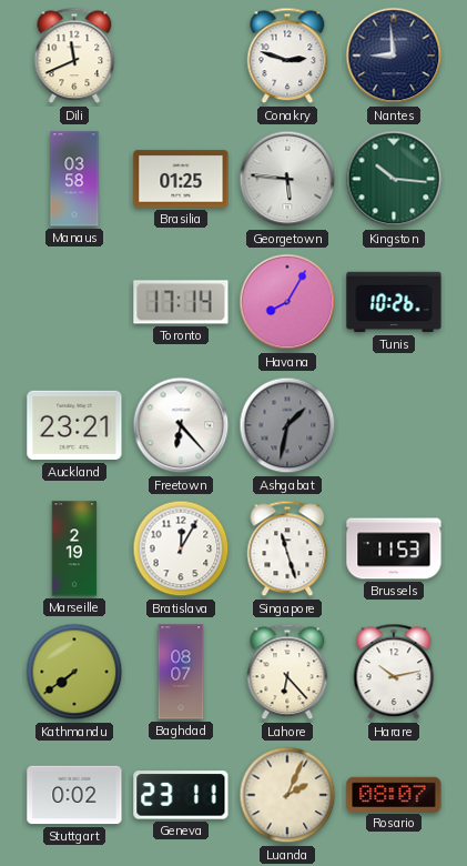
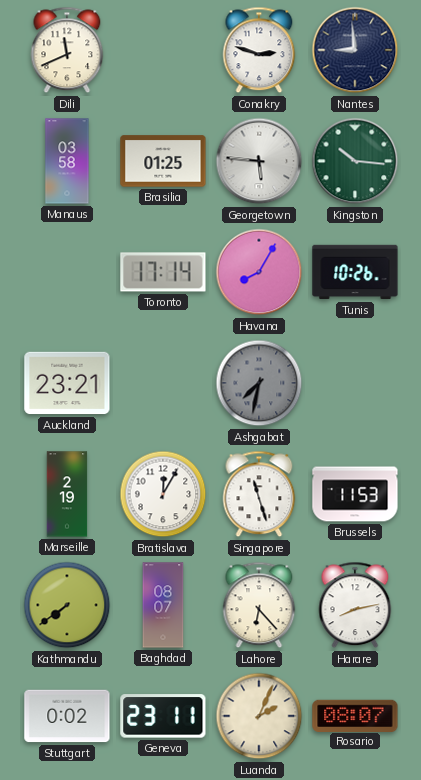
Freetown: 6:23 -> none
Ashgabat: 1:32 -> 7:32
Harare: 10:13 -> 8:13
